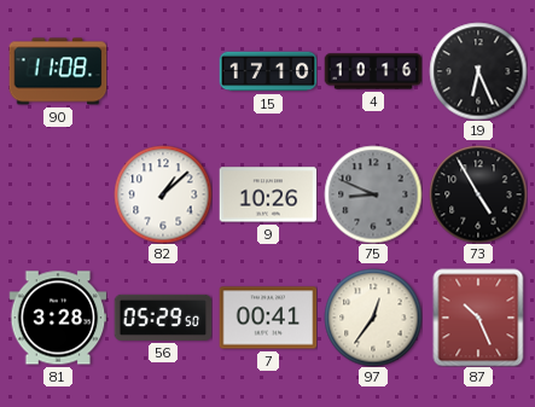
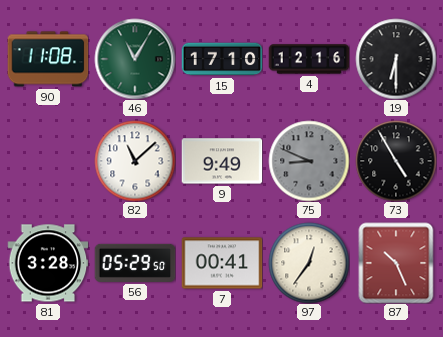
46: none -> 11:05
4: 10:16 -> 12:16
19: 6:26 -> 6:30
82: 1:08 -> 11:08
9: 10:26 -> 9:49
